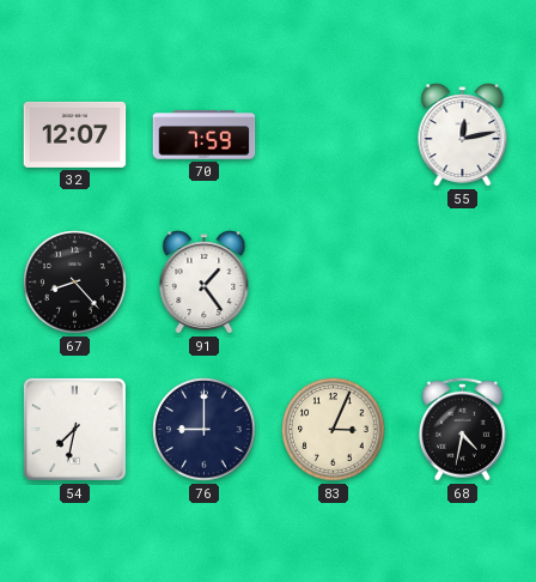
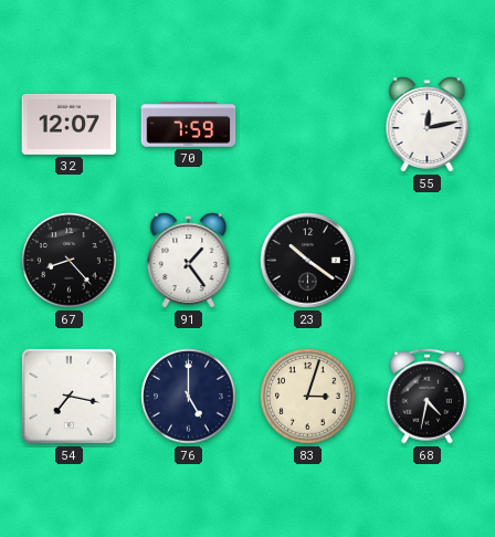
23: none -> 10:21
54: 7:32 -> 7:17
76: 9:00 -> 5:00
83: 3:04 -> 3:03
